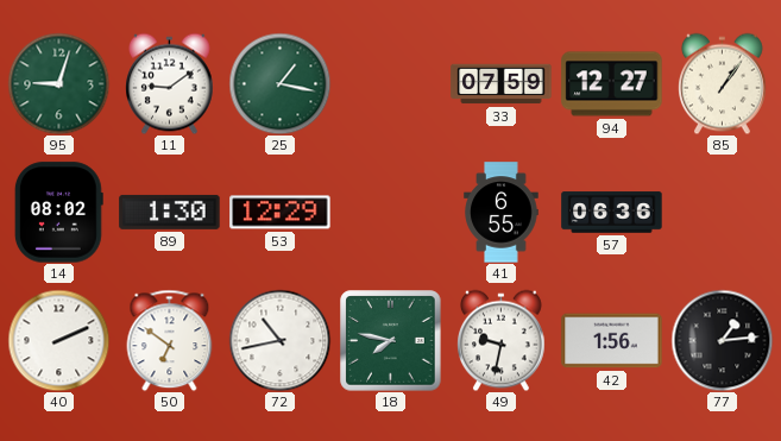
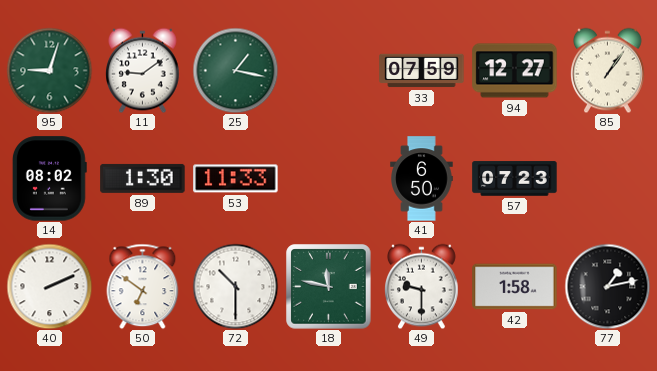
53: 12:29 -> 11:33
41: 6:55 -> 6:50
57: 06:36 -> 07:23
72: 10:43 -> 10:30
18: 7:47 -> 11:47
49: 9:32 -> 9:30
42: 1:56 -> 1:58
77: 1:14 -> 1:13
